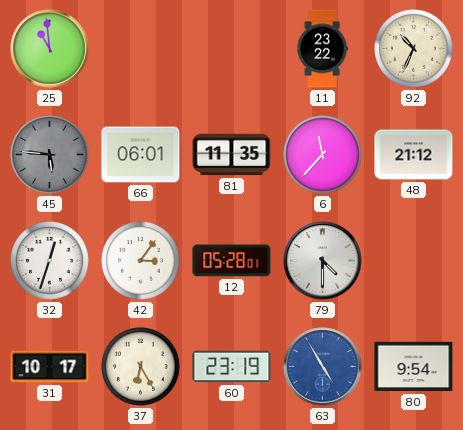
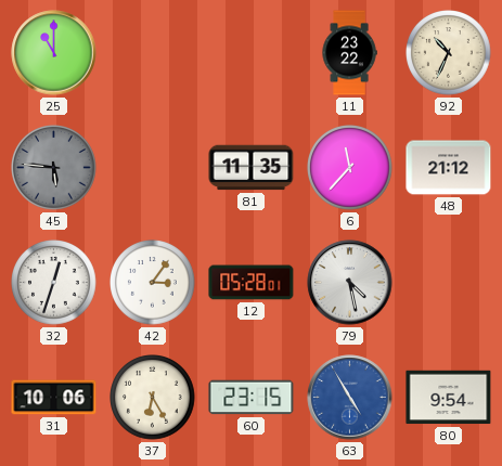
25: 10:59 -> 11:00
66: 06:01 -> none
79: 4:30 -> 4:28
31: 10:17 -> 10:06
60: 23:19 -> 23:15
